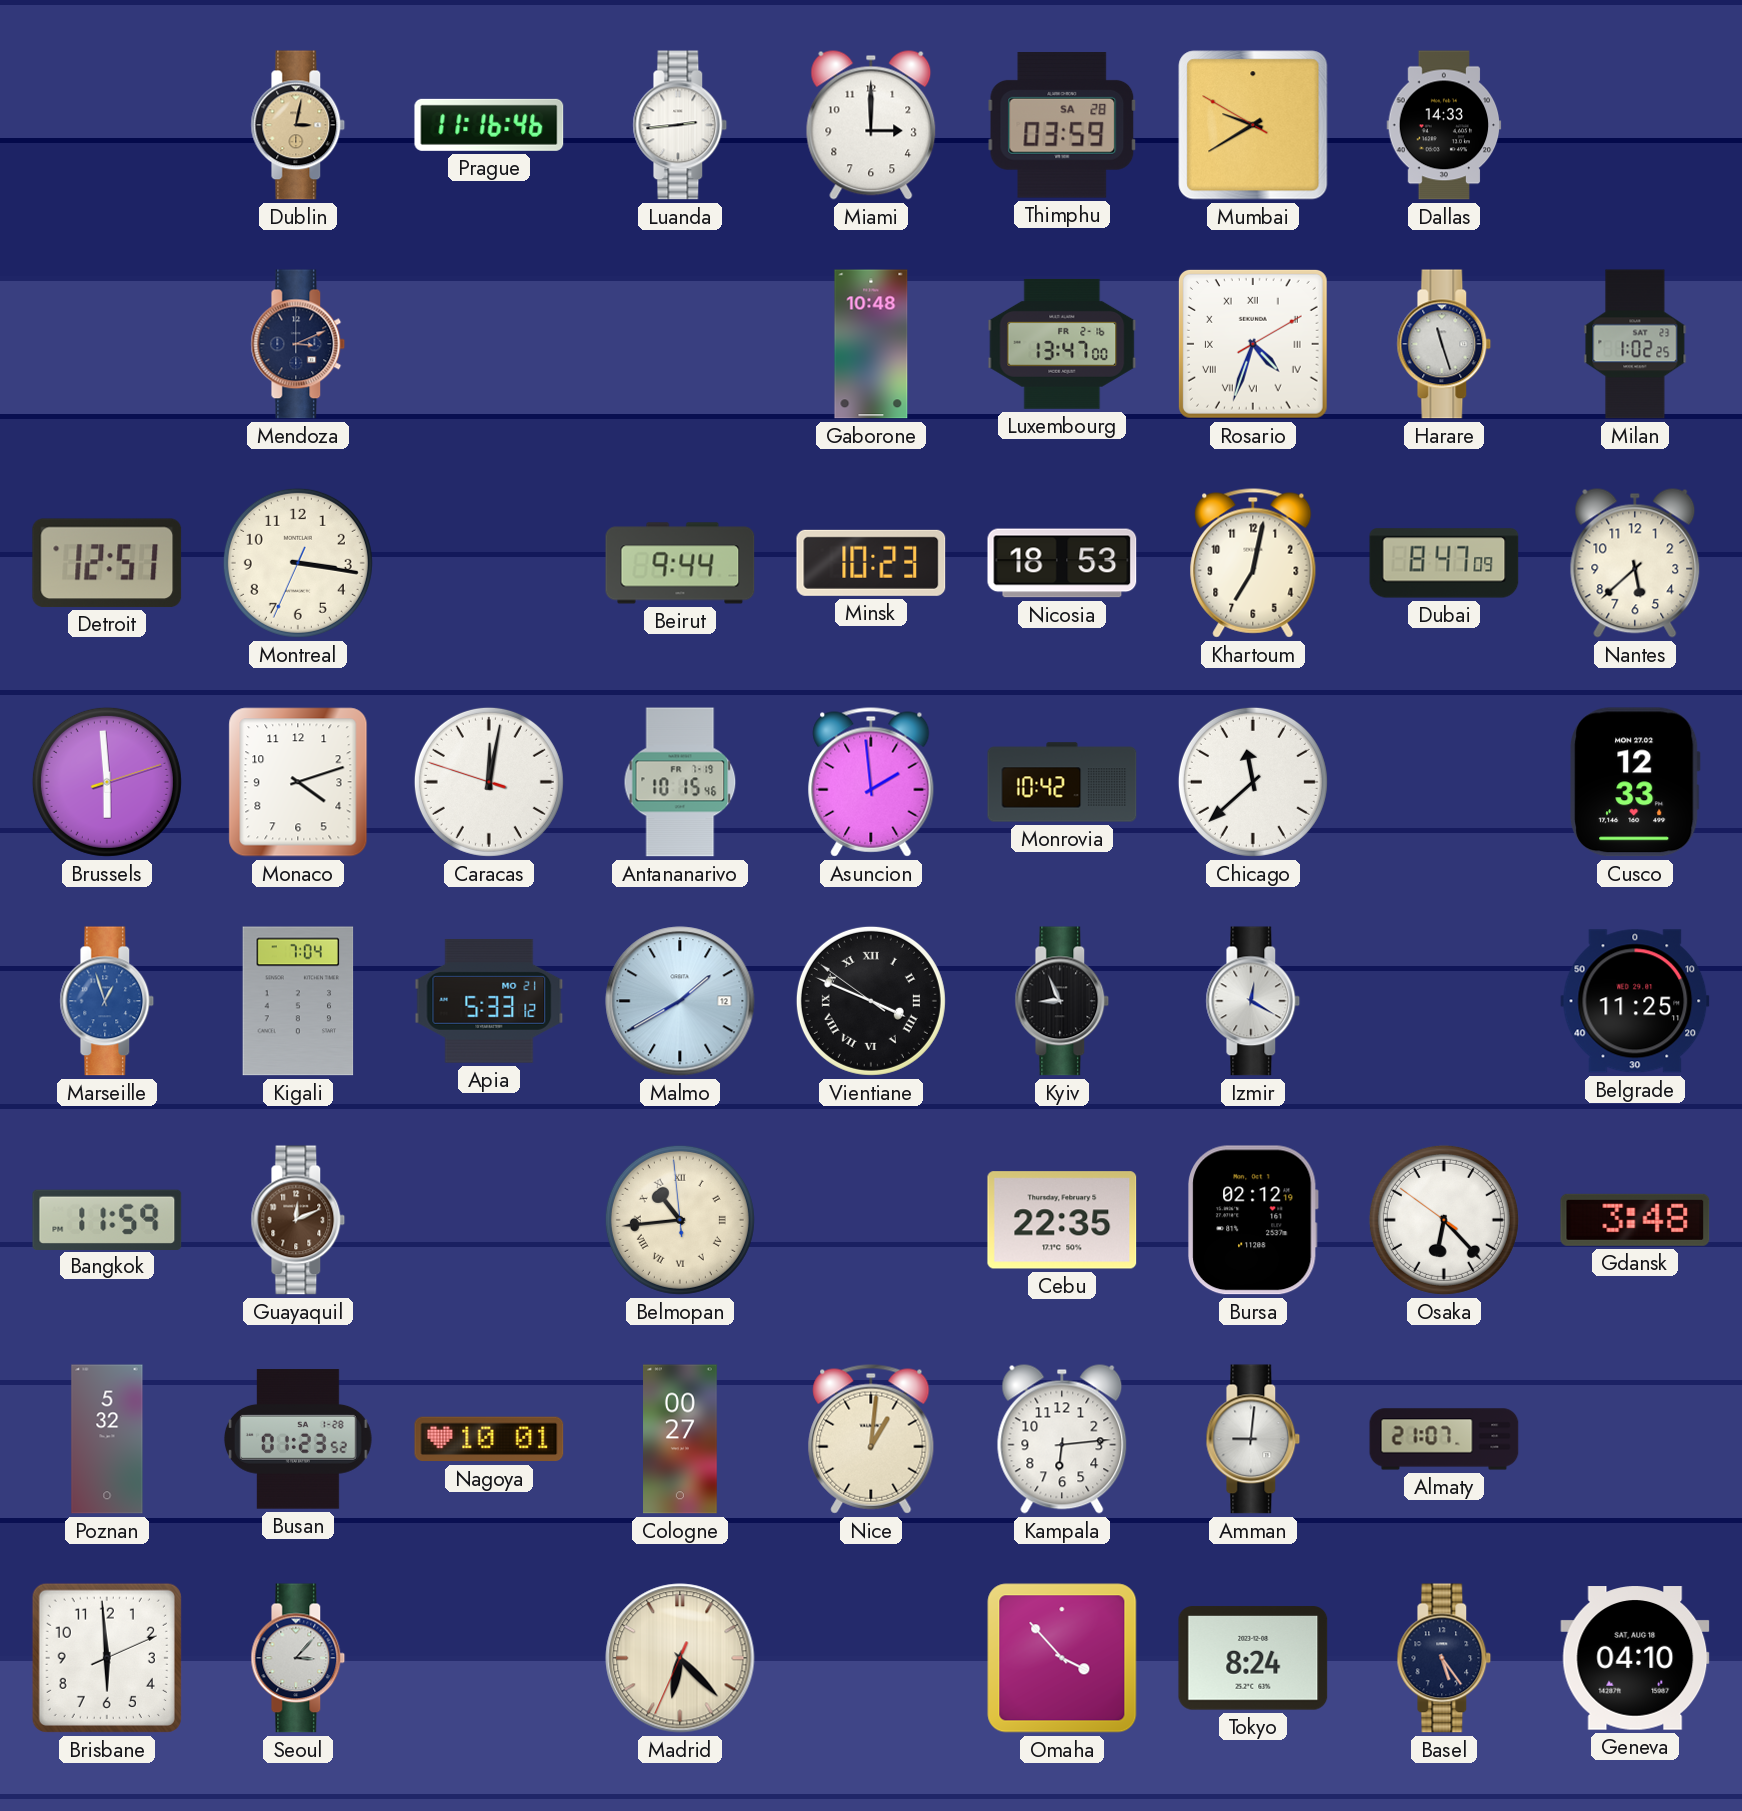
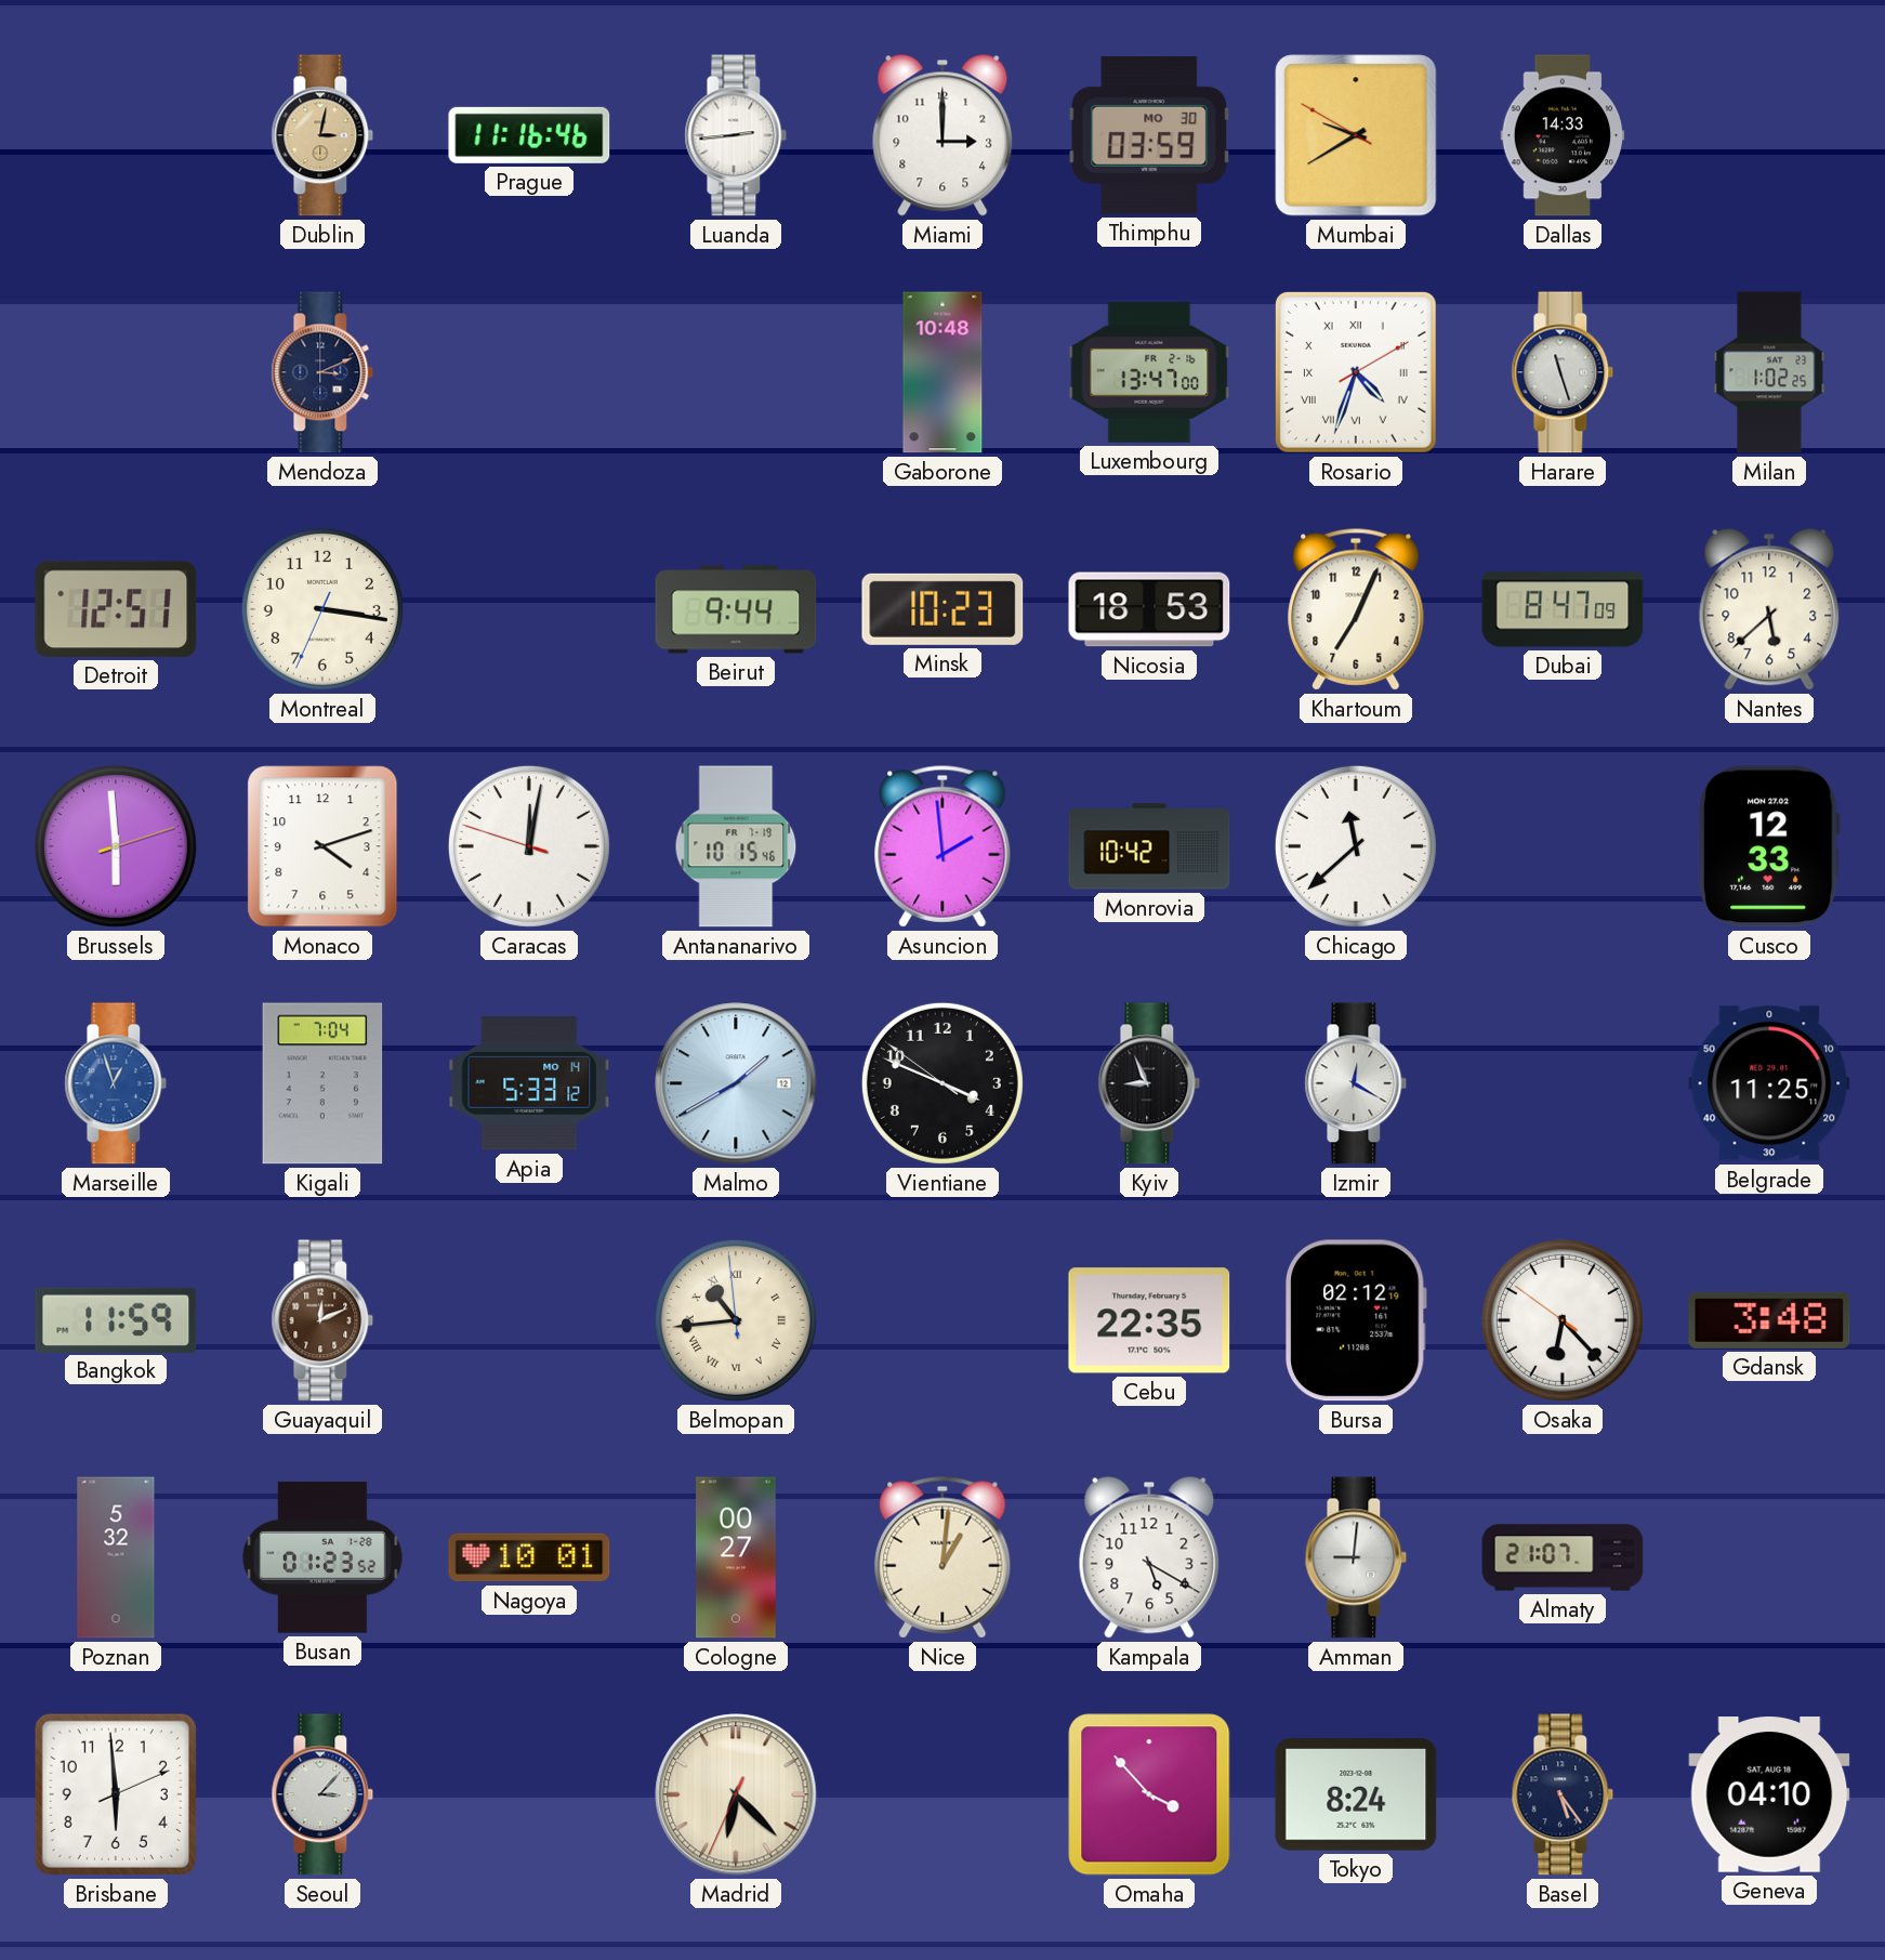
Thimphu date: SA 28 -> MO 30
Khartoum: 7:02 -> 7:04
Apia date: MO 21 -> MO 14
Vientiane numerals: Roman -> Arabic
Kampala: 6:14 -> 5:20
